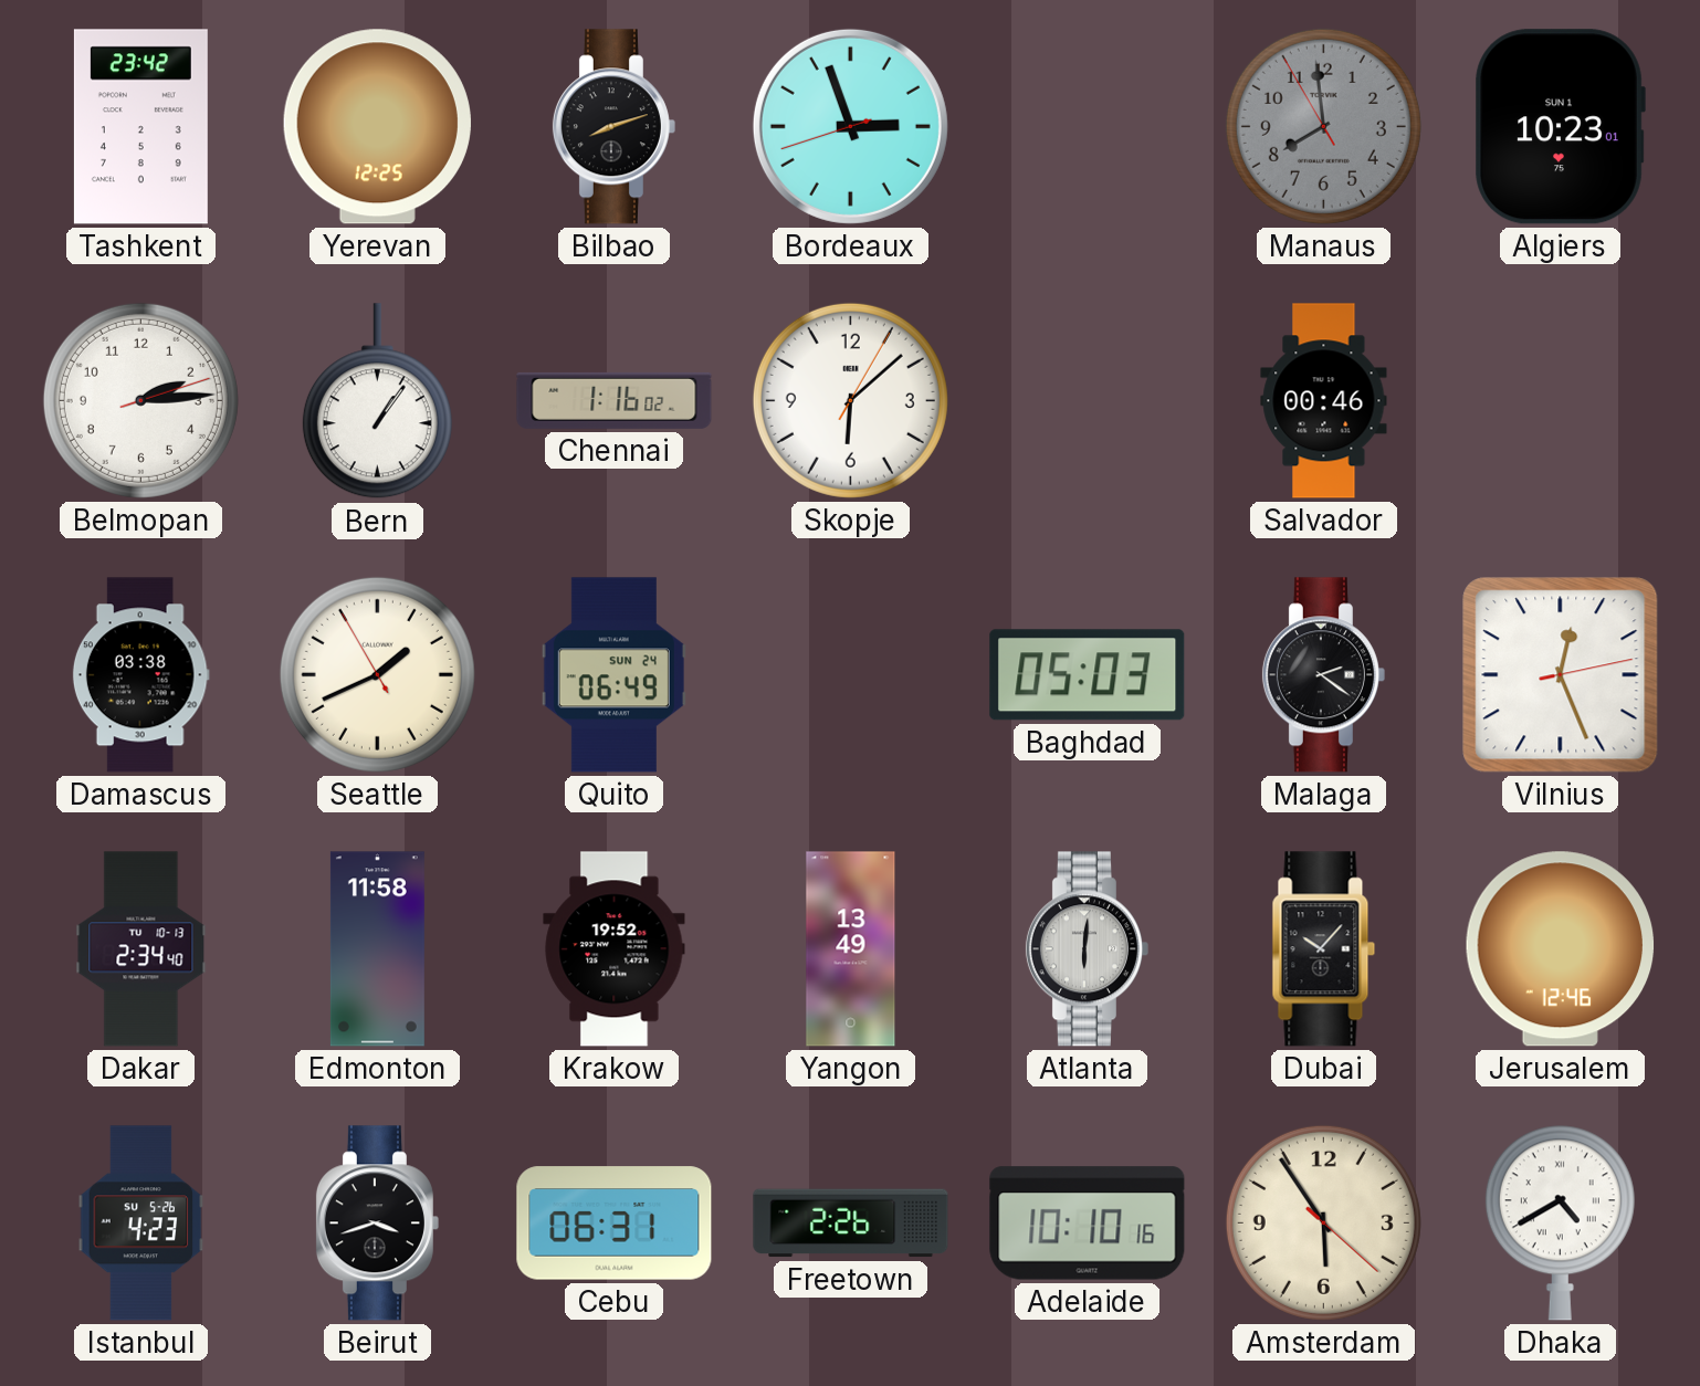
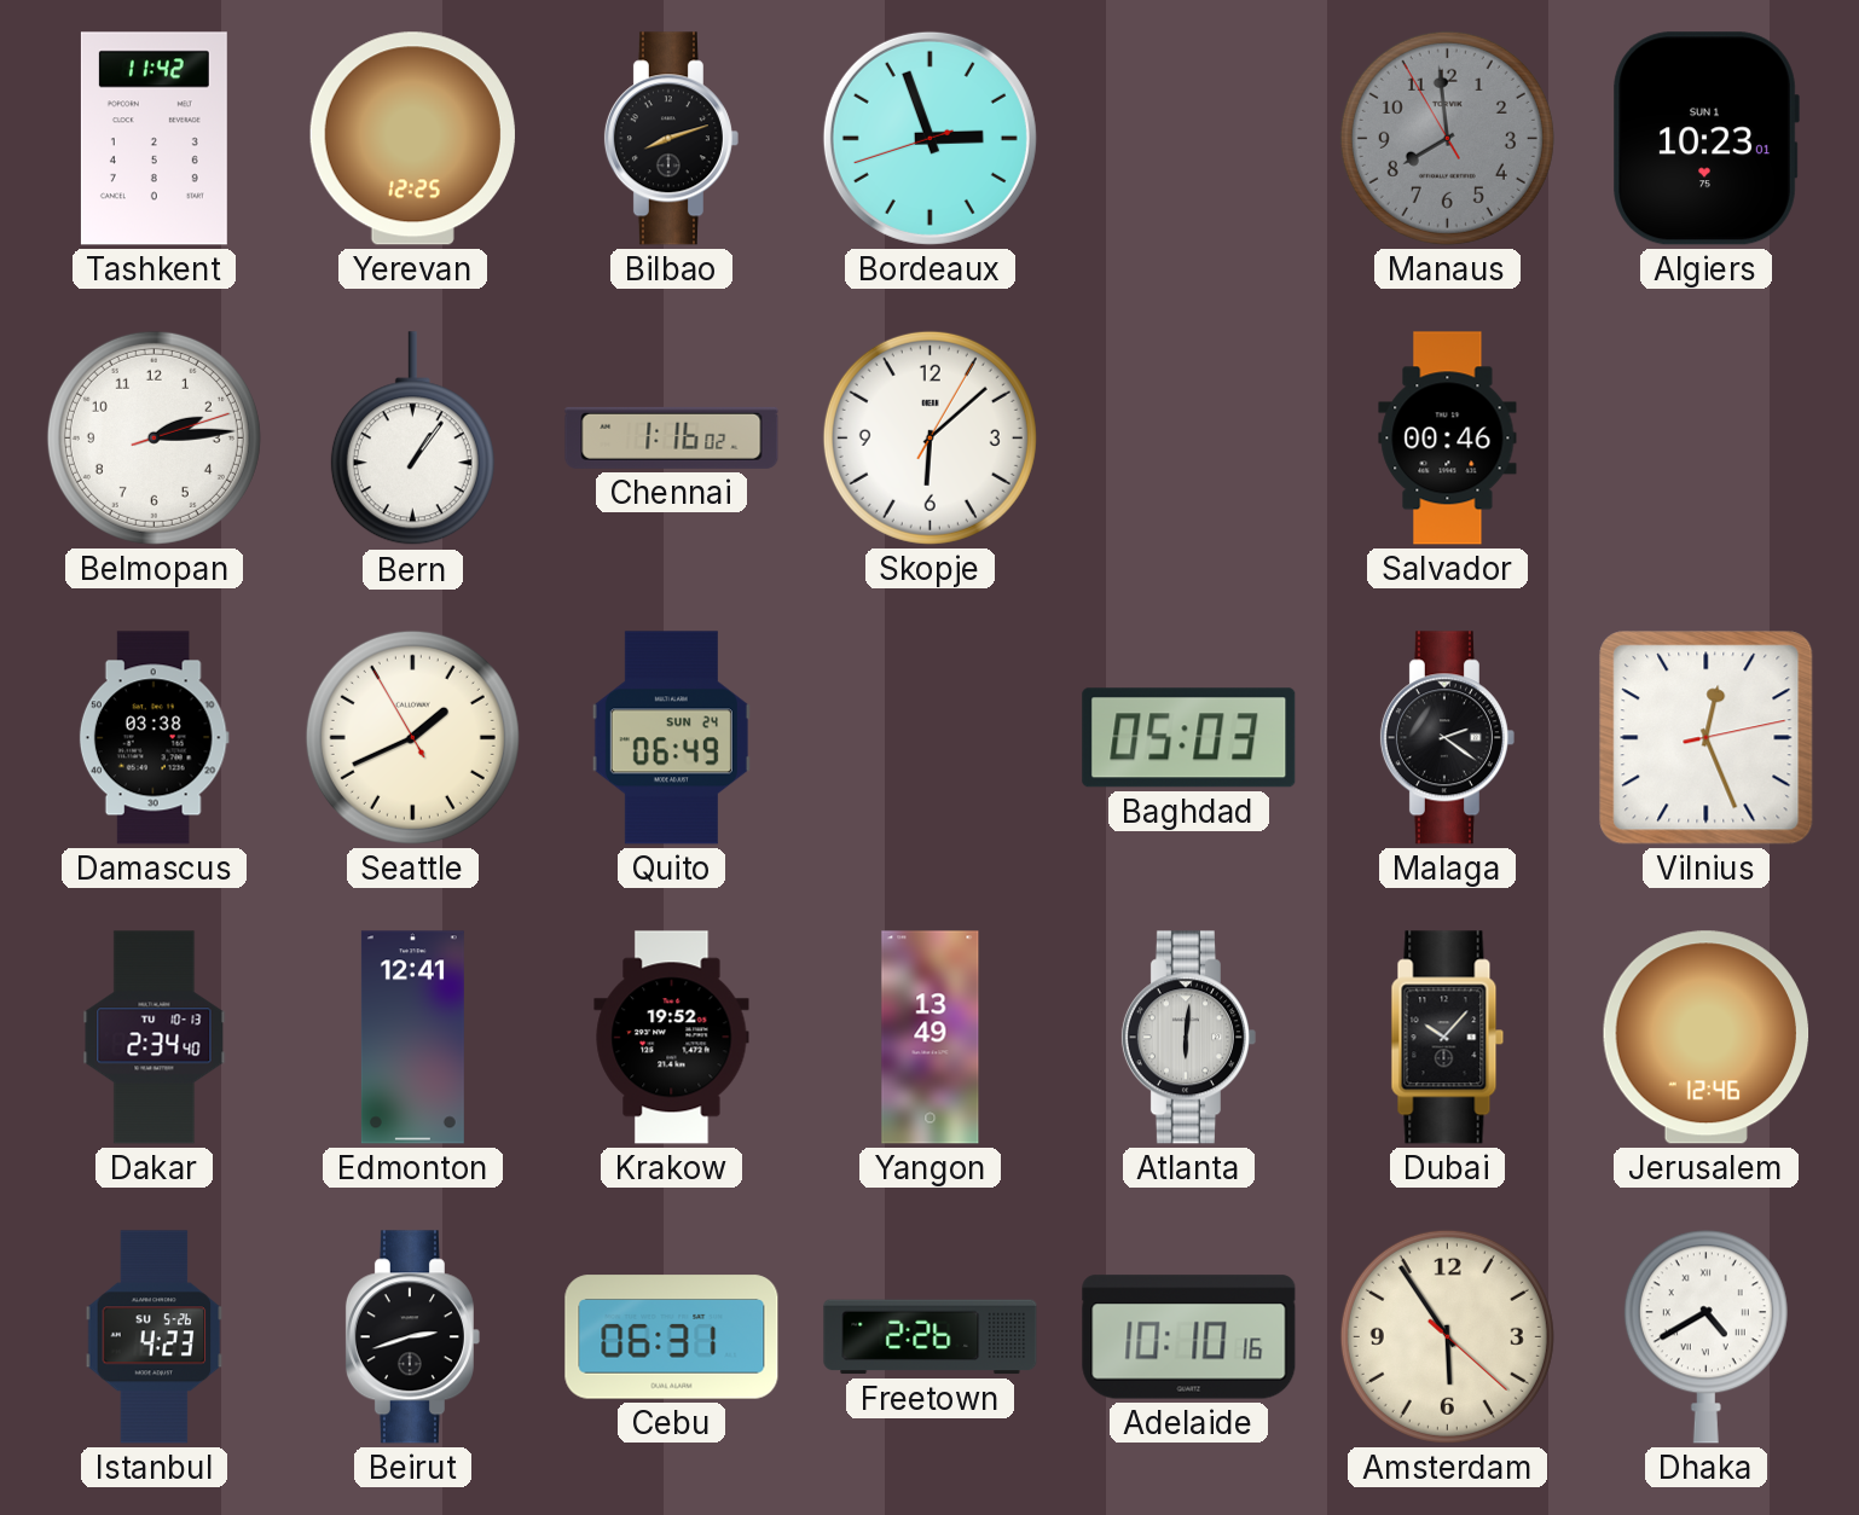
Tashkent: 23:42 -> 11:42
Edmonton: 11:58 -> 12:41
Beirut: 3:42 -> 2:42
